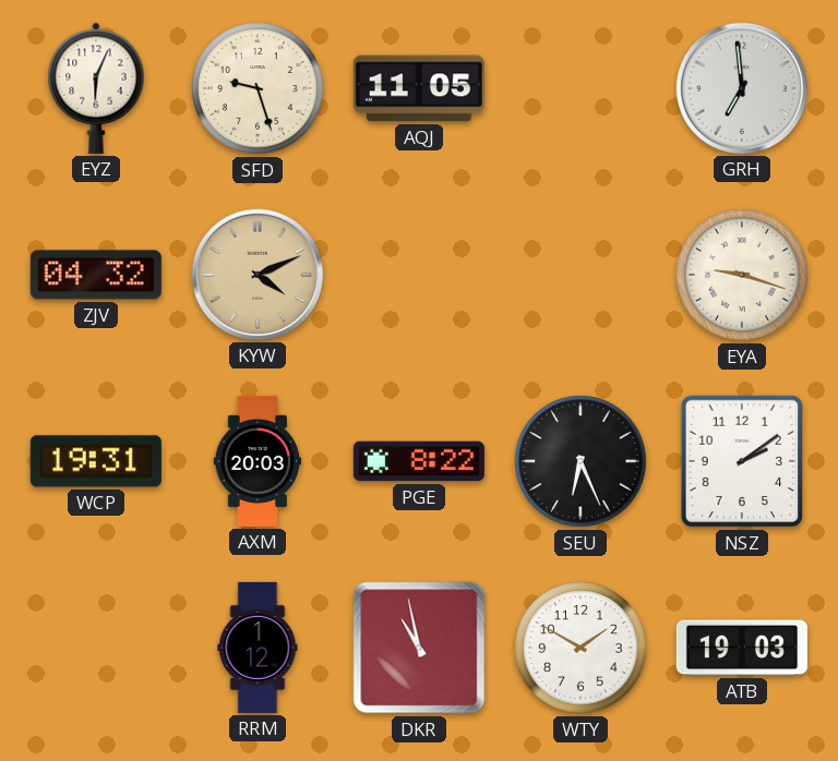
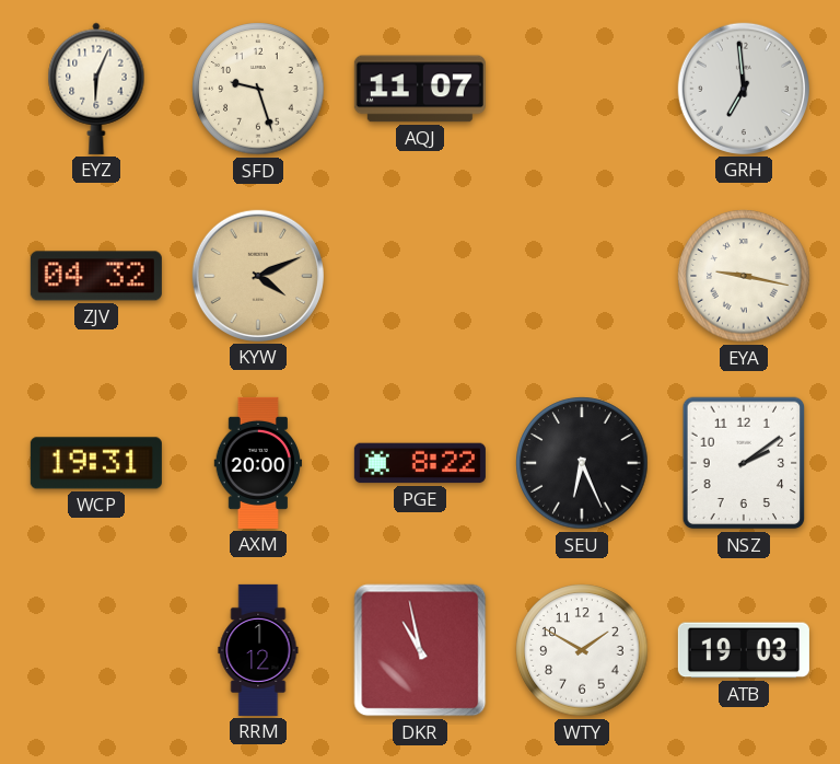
AQJ: 11:05 -> 11:07
EYA: 9:18 -> 9:17
AXM: 20:03 -> 20:00
